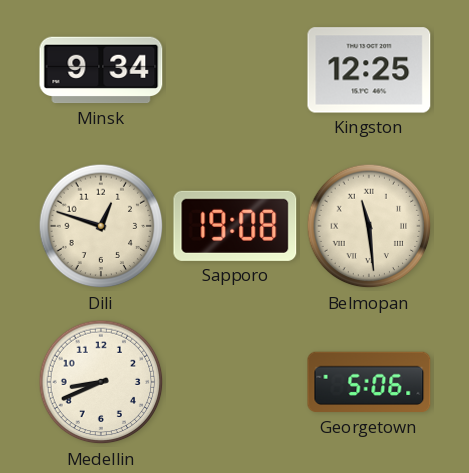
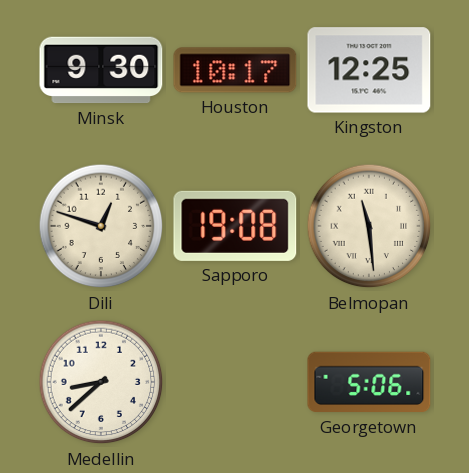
Minsk: 9:34 -> 9:30
Houston: none -> 10:17
Medellin: 8:41 -> 8:38
